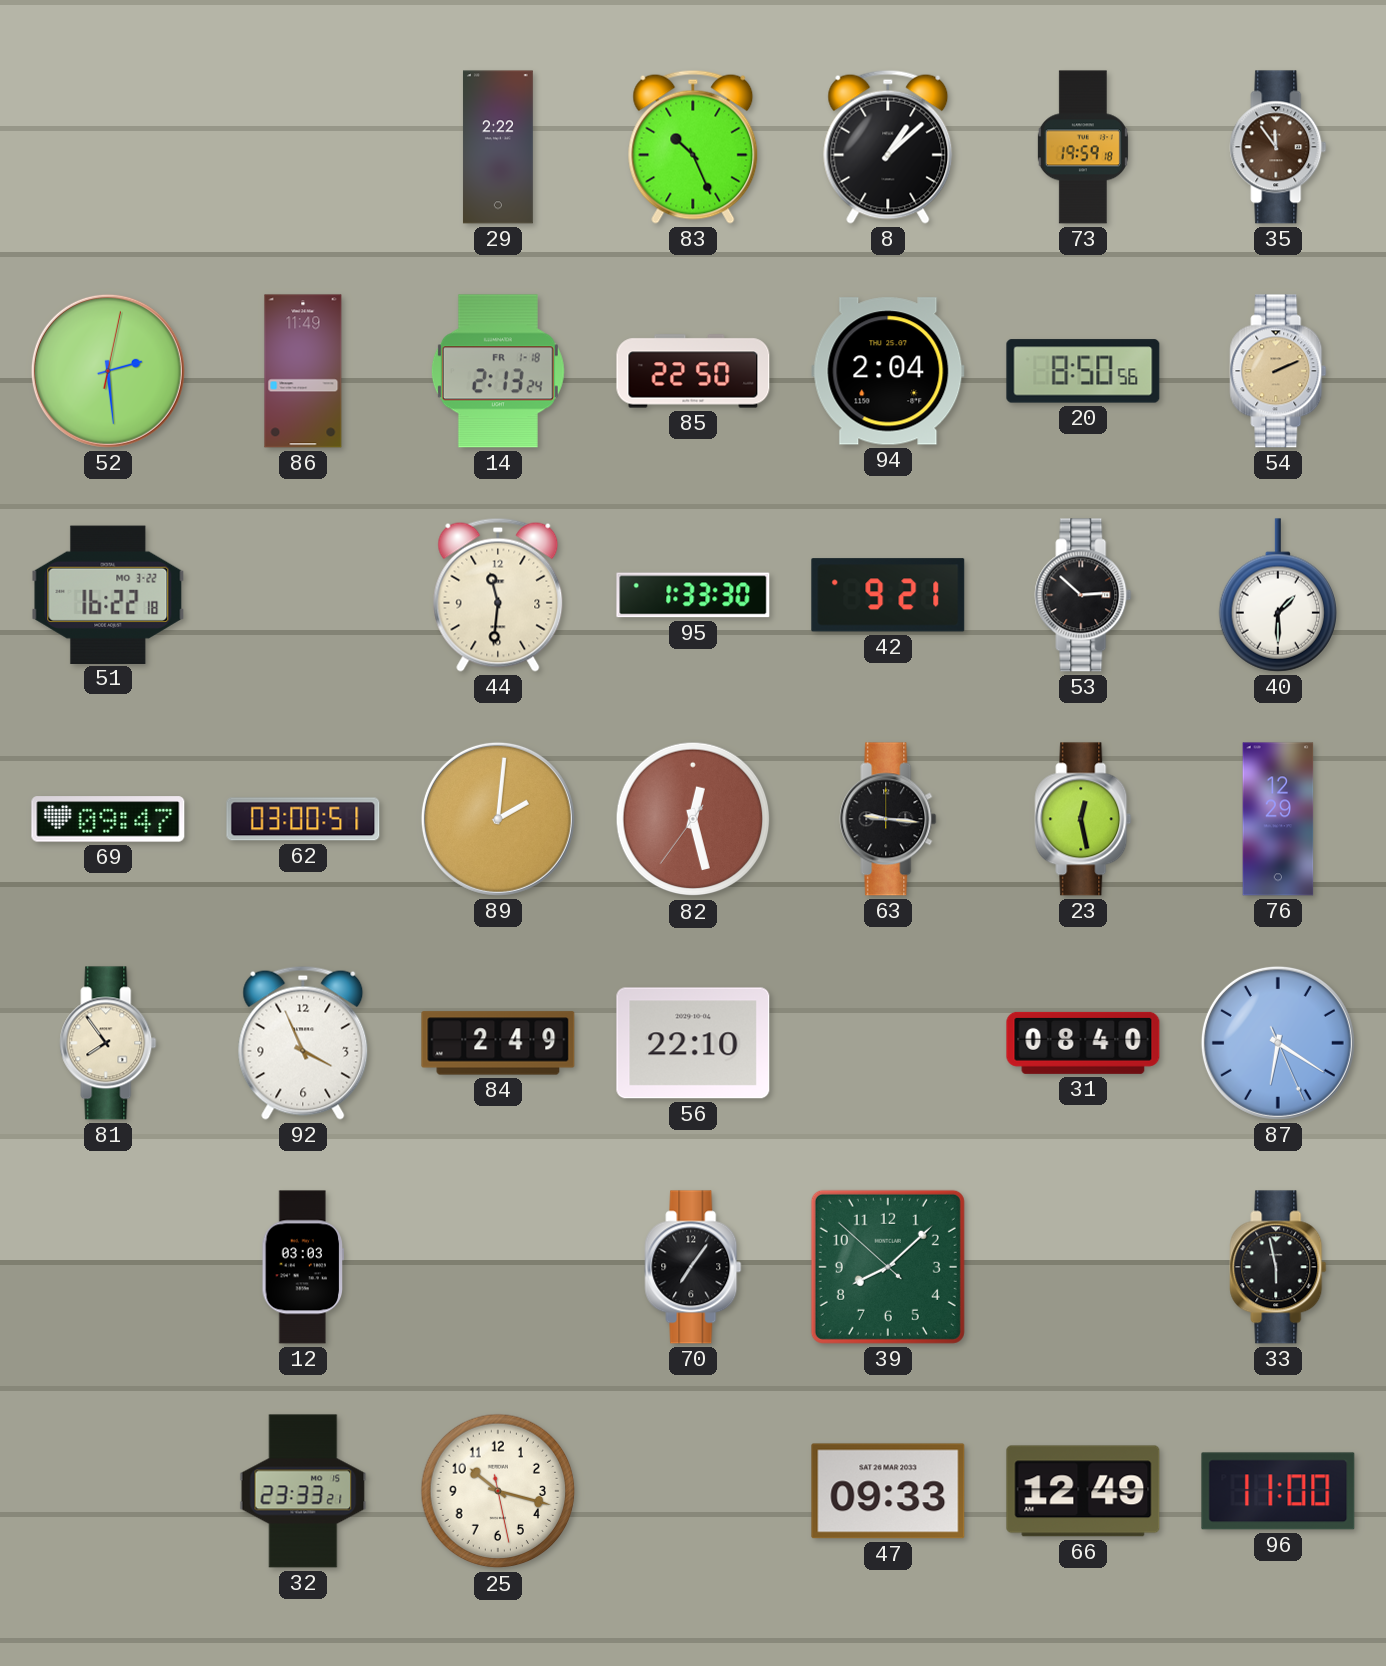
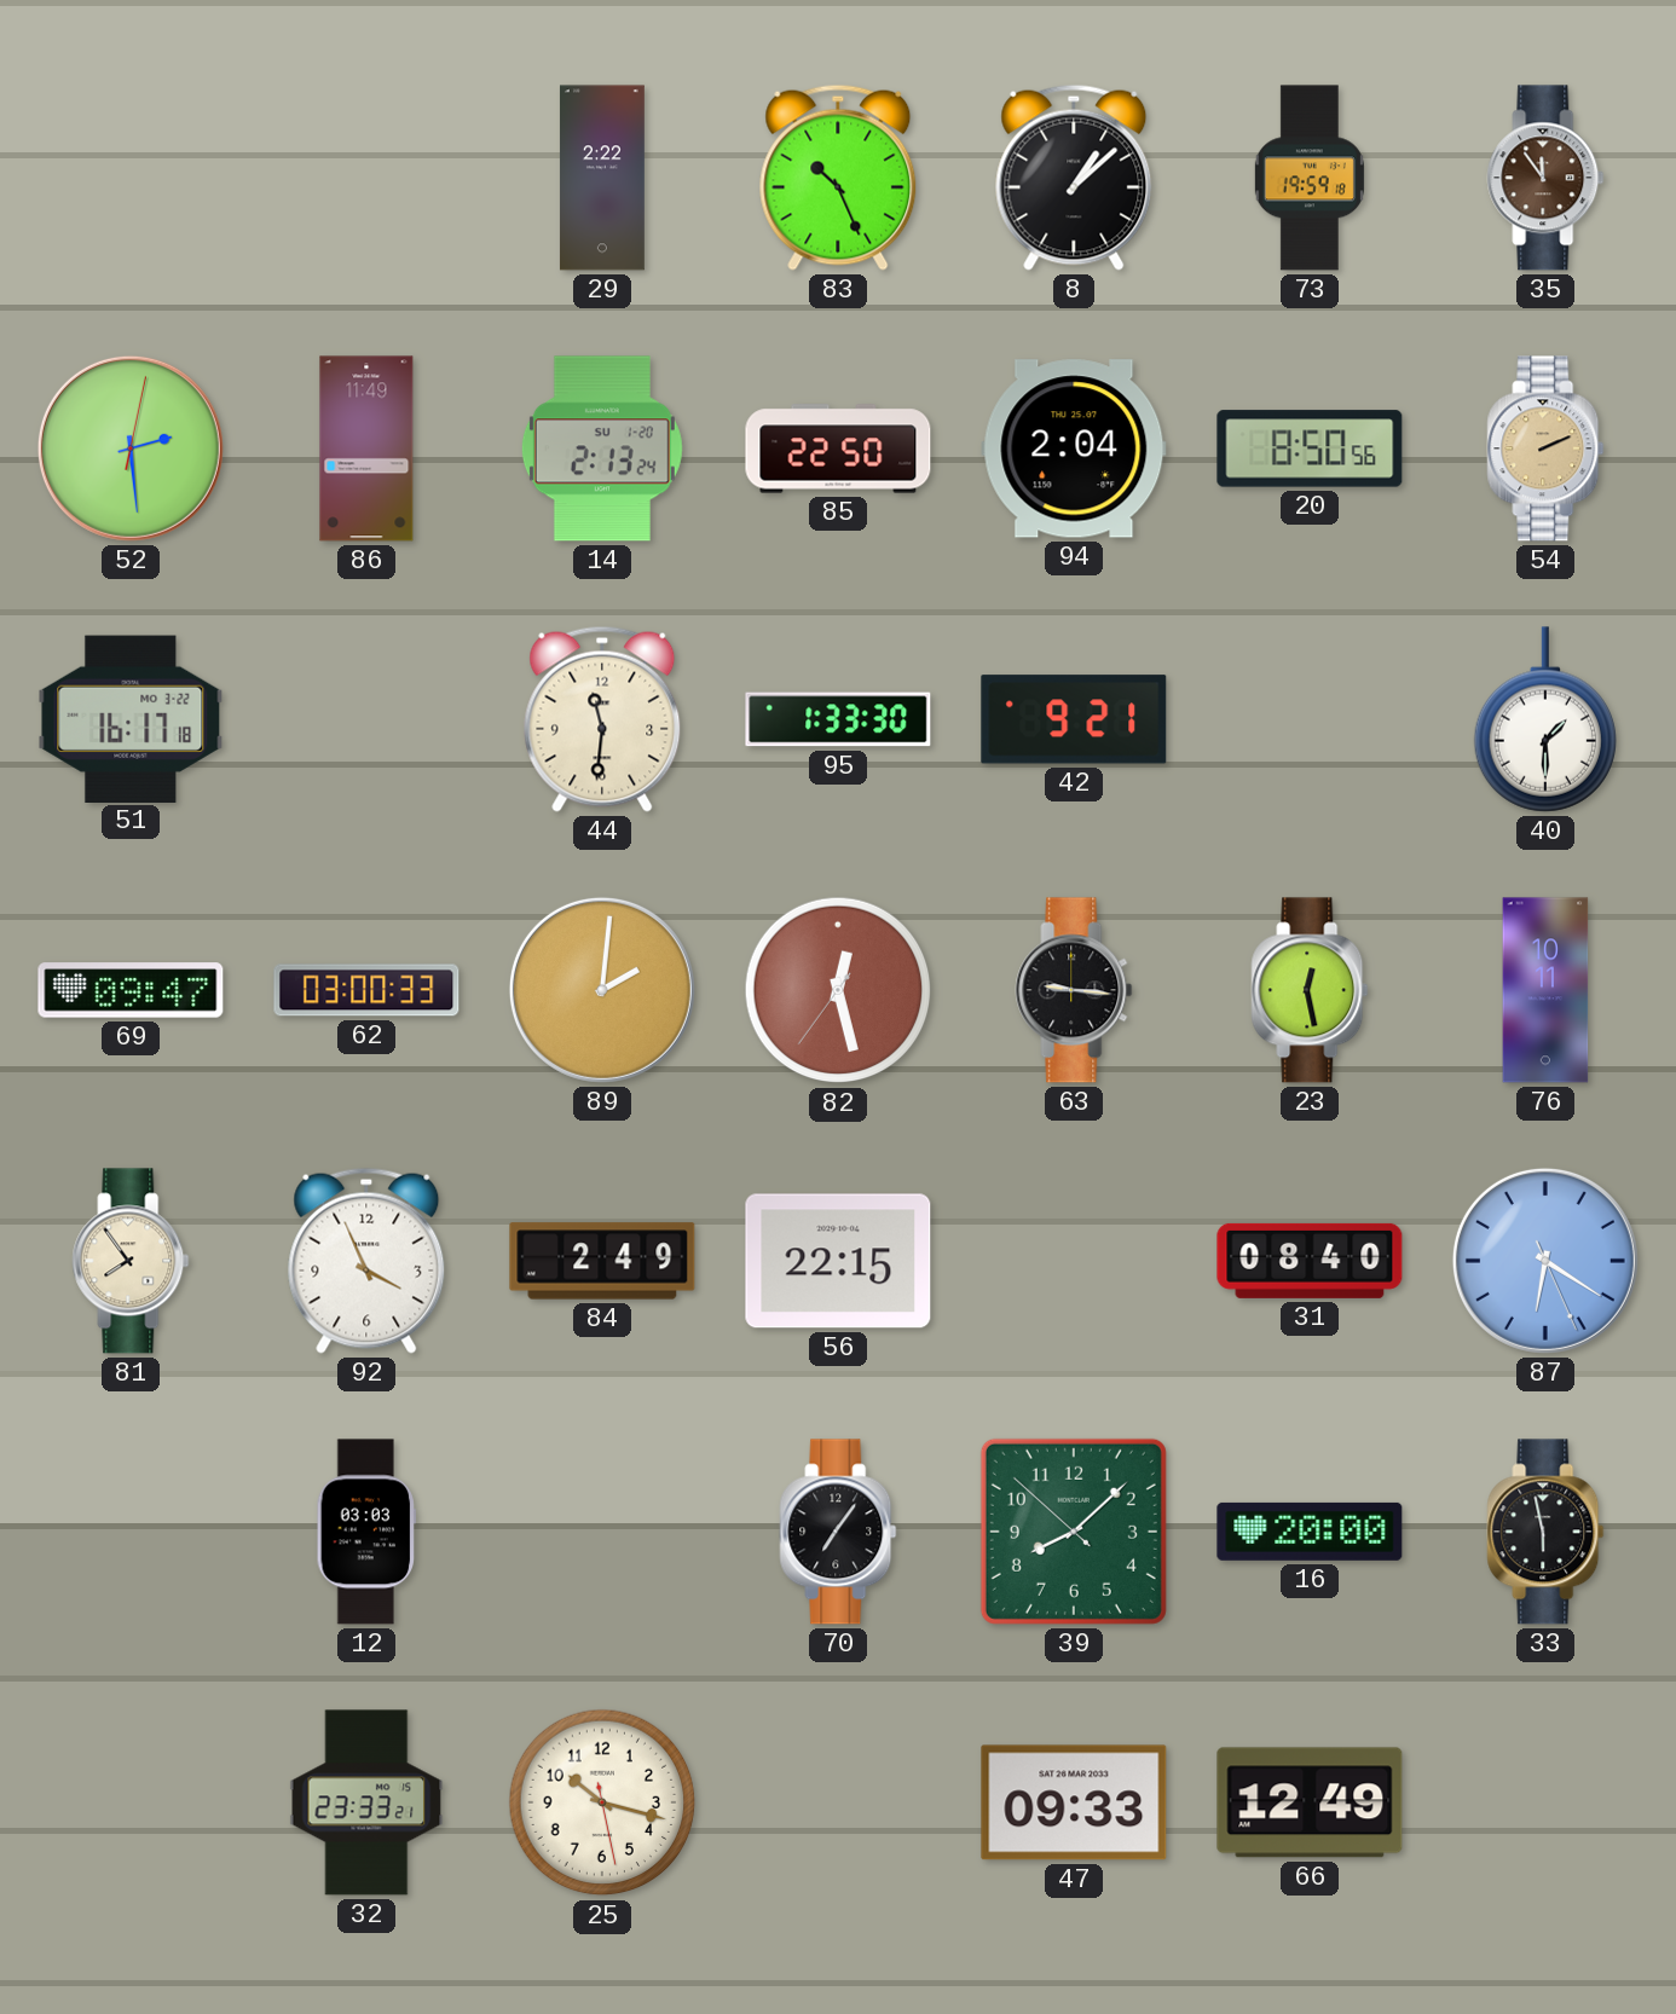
14 date: FR 1-18 -> SU 1-20
51: 16:22 -> 16:17
53: 2:52 -> none
62: 03:00:51 -> 03:00:33
76: 12:29 -> 10:11
56: 22:10 -> 22:15
16: none -> 20:00
96: 11:00 -> none
